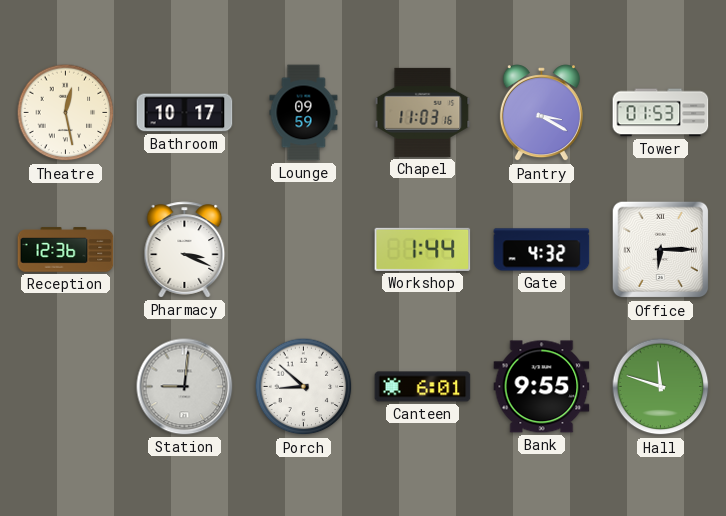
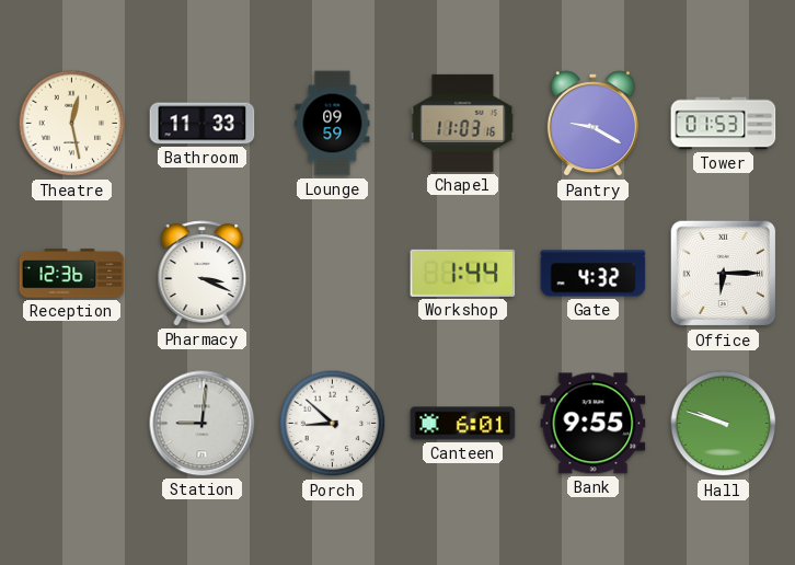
Bathroom: 10:17 -> 11:33
Pantry: 3:20 -> 9:20
Hall: 11:48 -> 9:48
